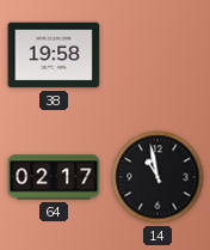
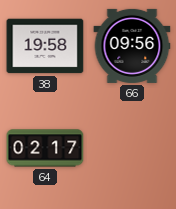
66: none -> 09:56
14: 10:58 -> none
